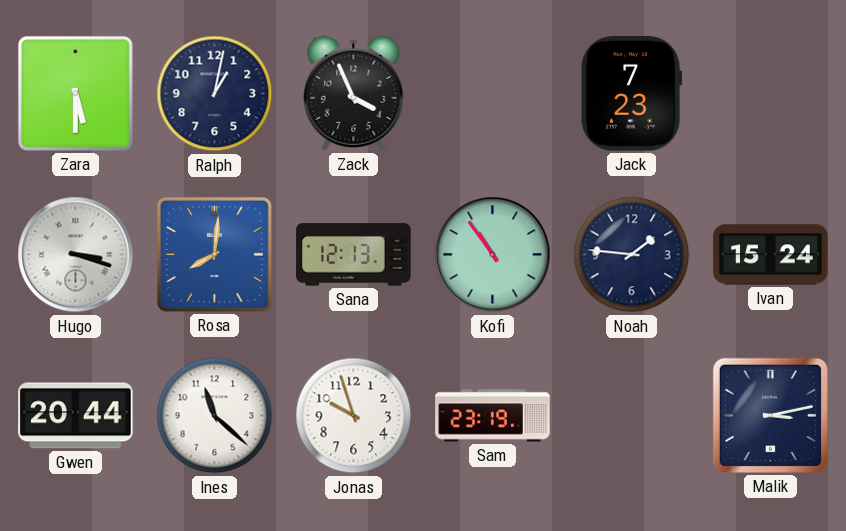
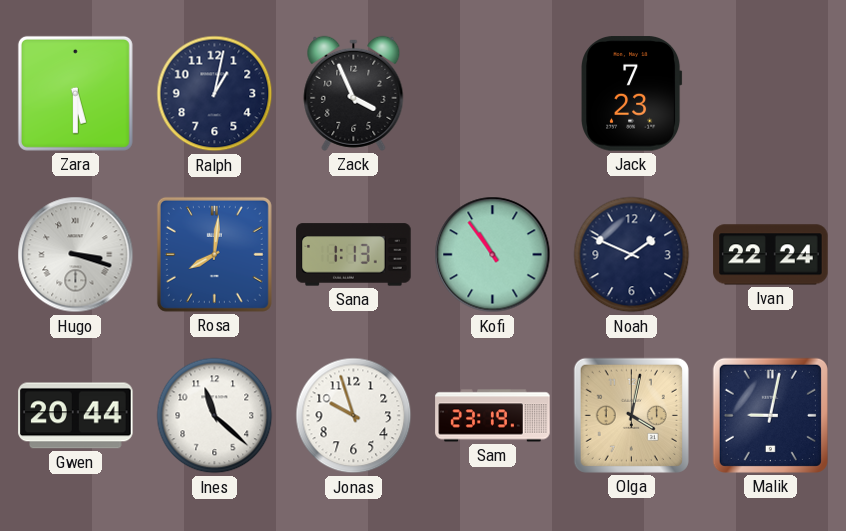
Sana: 12:13 -> 1:13
Noah: 1:46 -> 1:49
Ivan: 15:24 -> 22:24
Olga: none -> 4:02
Malik: 3:13 -> 9:02
